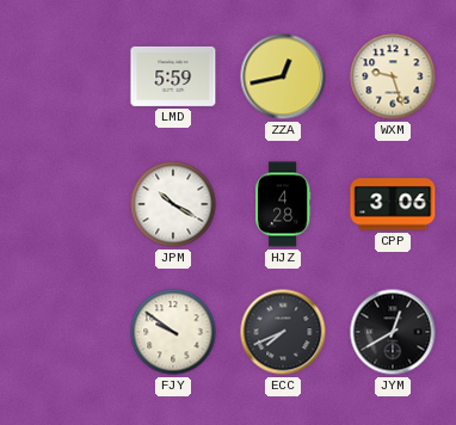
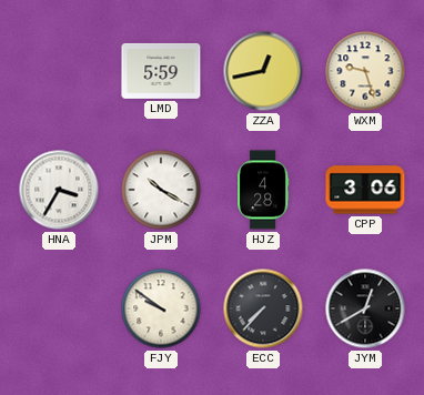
HNA: none -> 3:35
ECC: 7:41 -> 7:37
